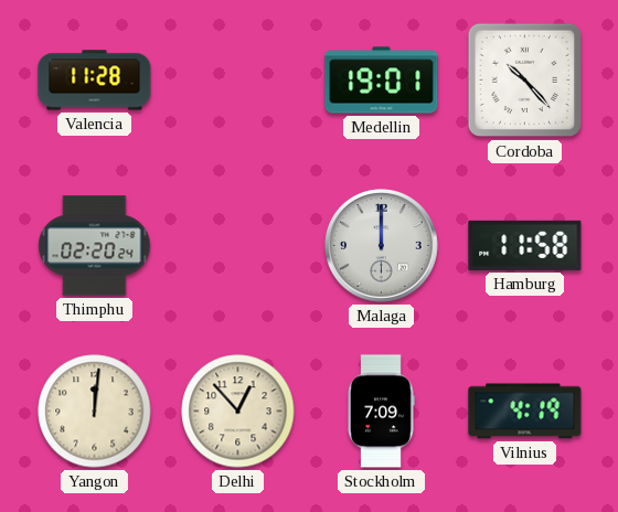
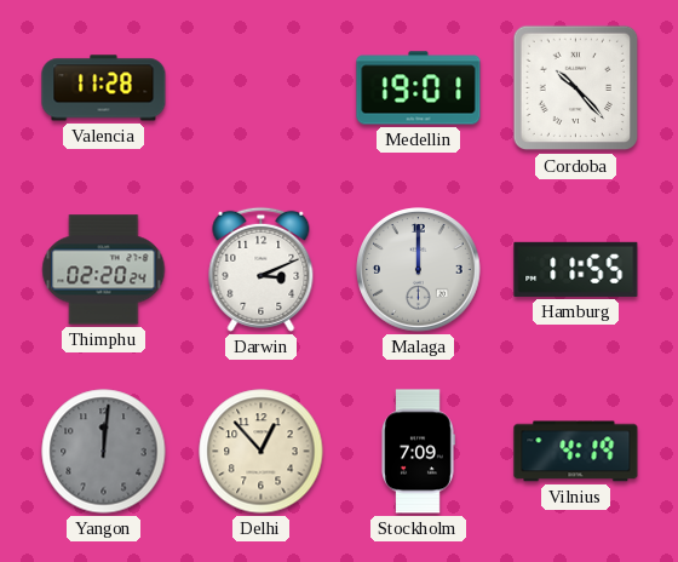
Darwin: none -> 3:11
Hamburg: 11:58 -> 11:55
Yangon dial: cream -> grey
